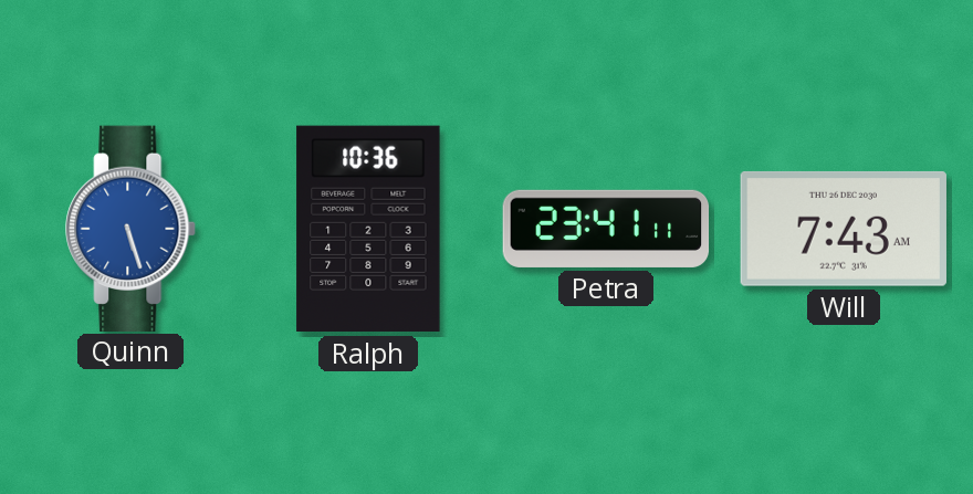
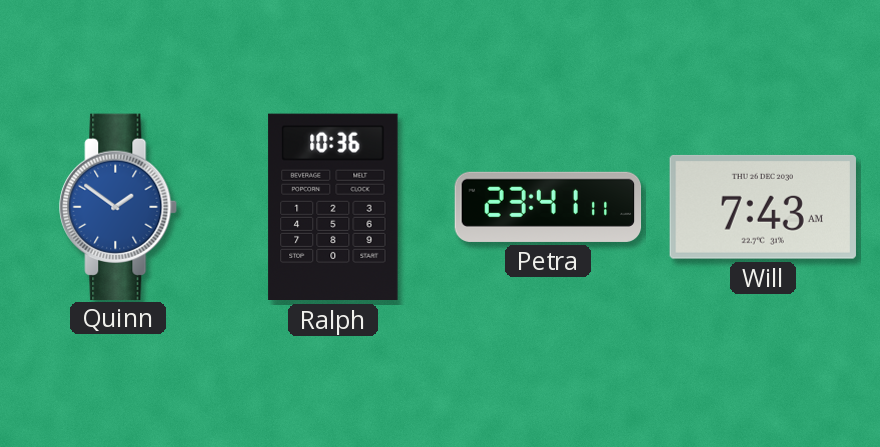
Quinn: 5:27 -> 1:51
